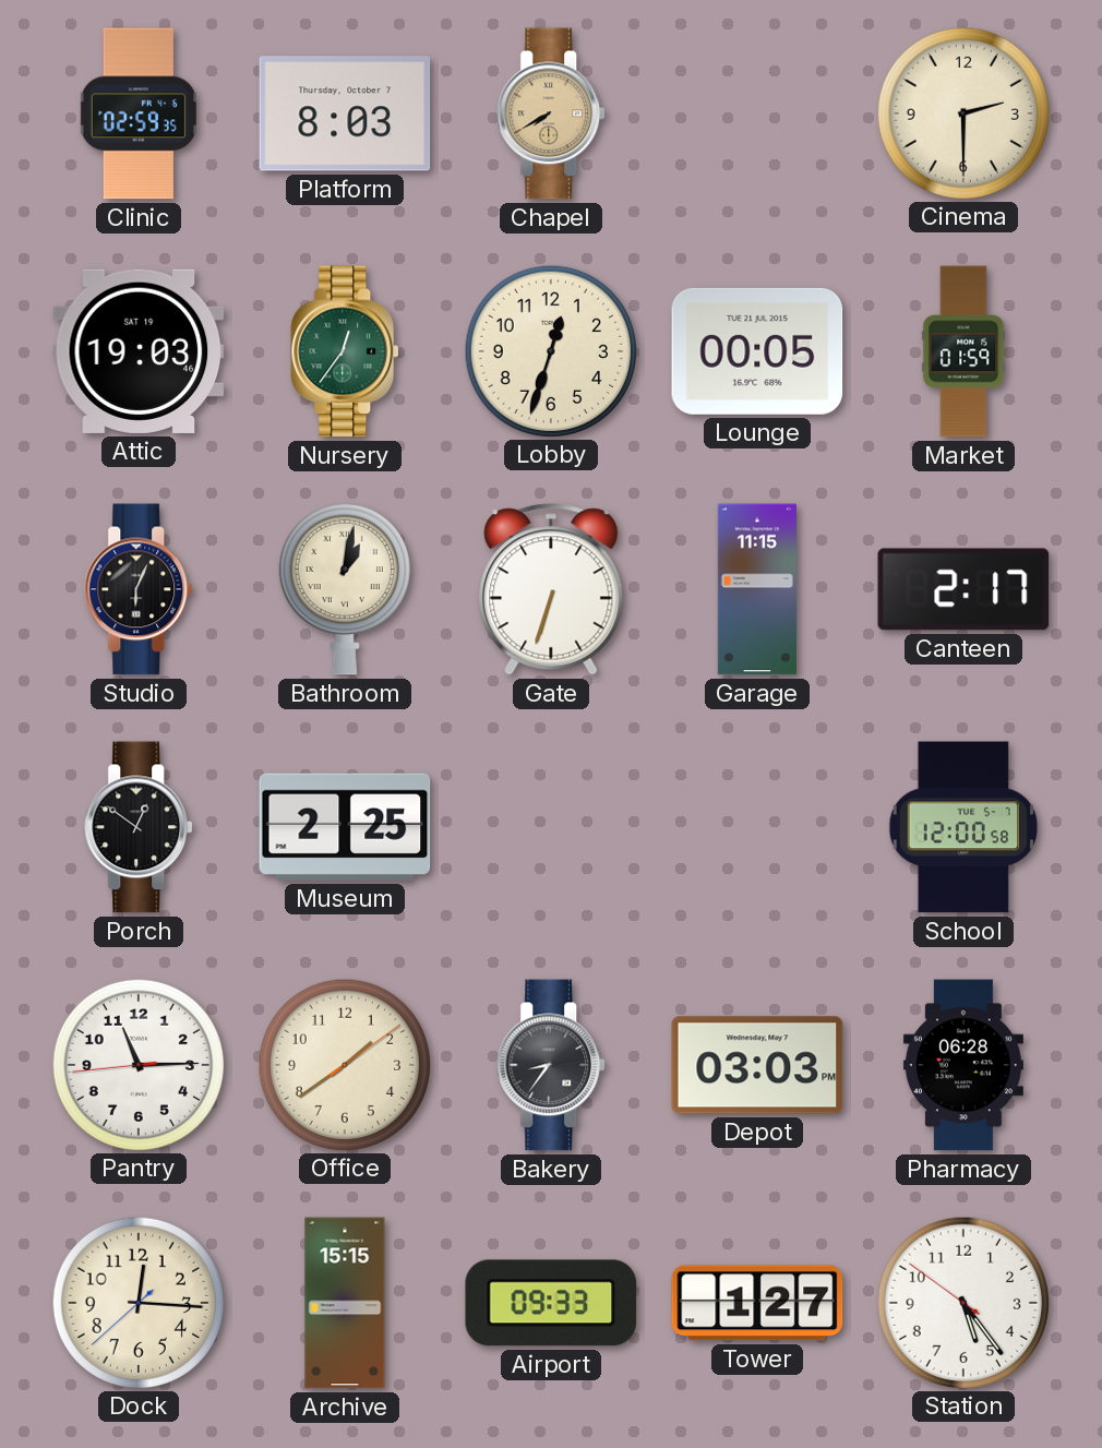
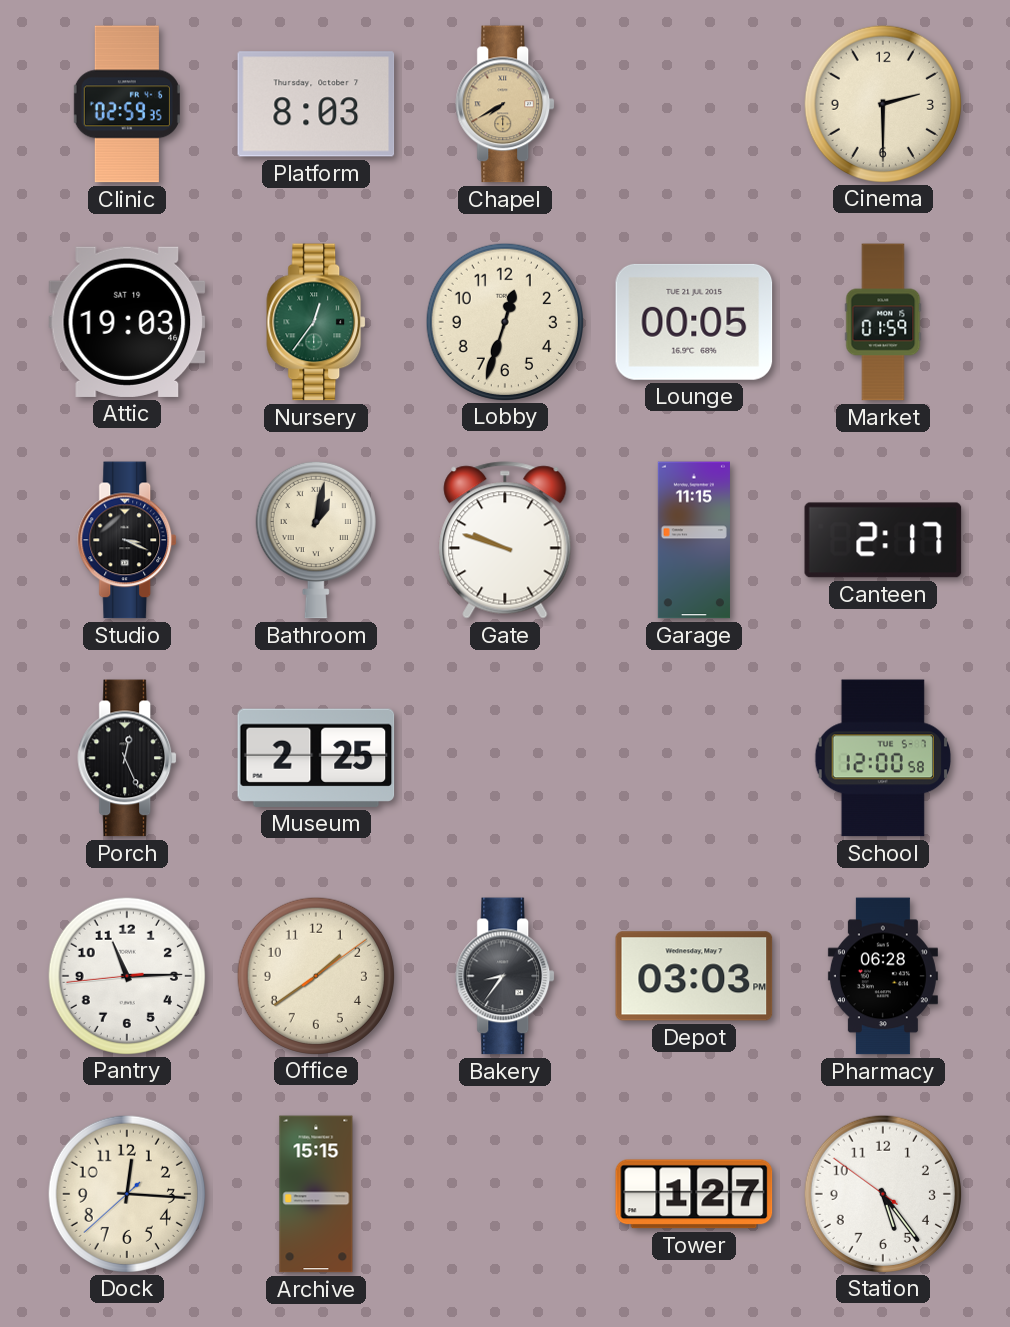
Studio: 6:04 -> 3:19
Gate: 6:33 -> 9:48
Porch: 12:51 -> 12:26
Airport: 09:33 -> none
